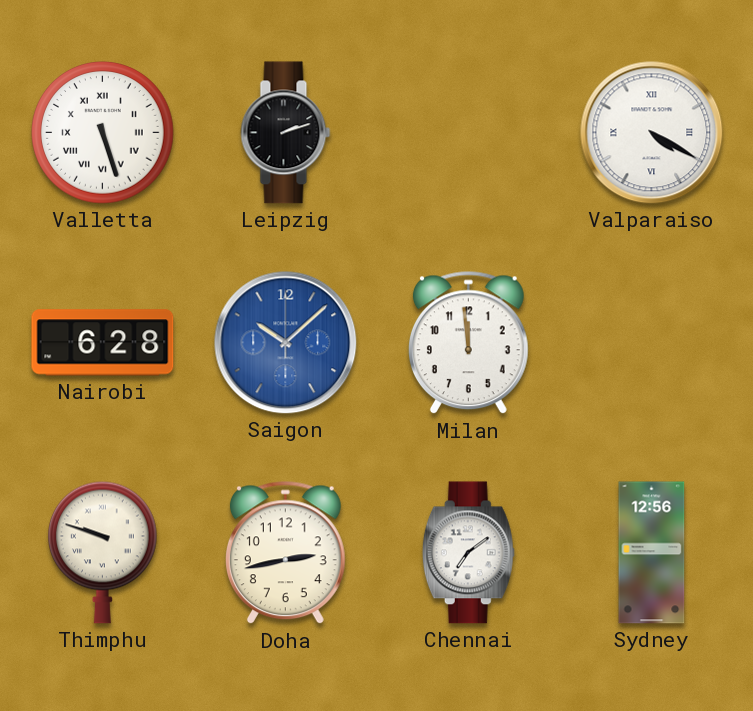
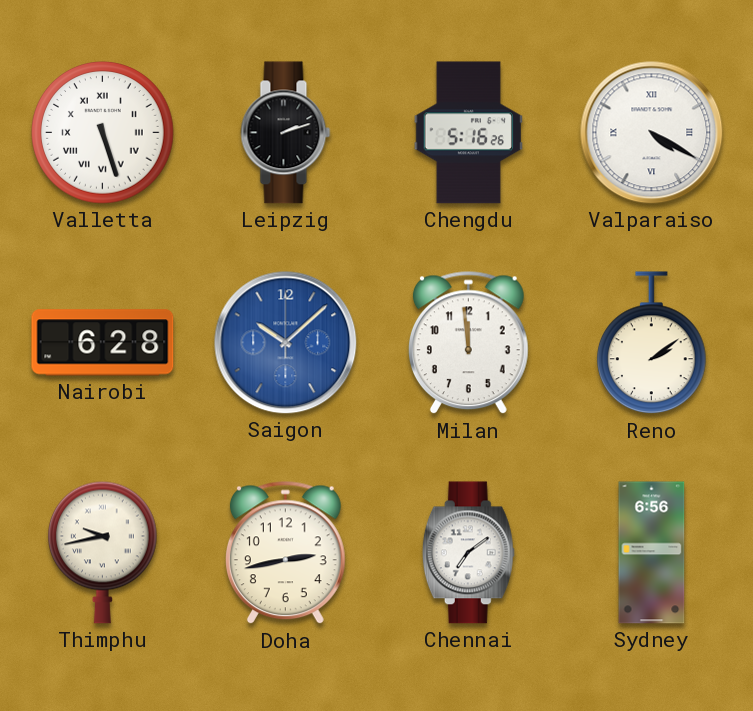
Chengdu: none -> 5:16
Reno: none -> 2:09
Thimphu: 9:48 -> 9:43
Sydney: 12:56 -> 6:56
